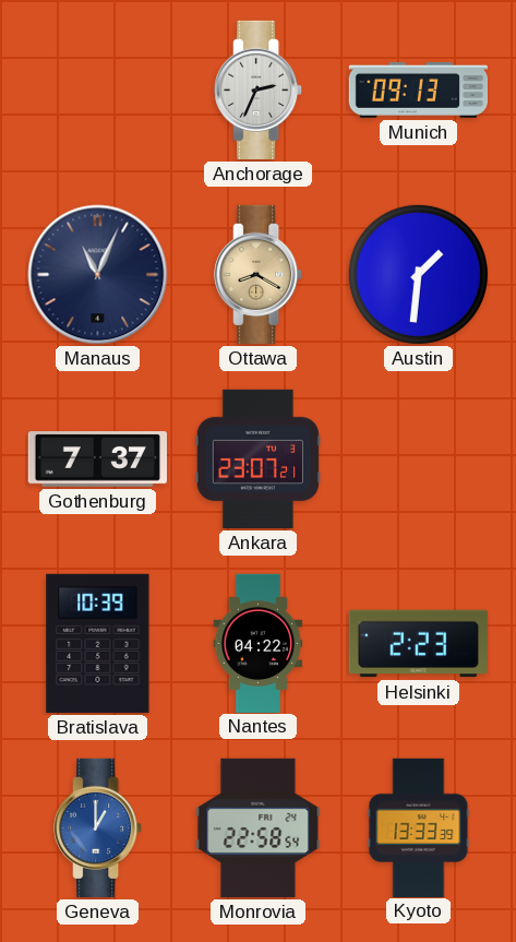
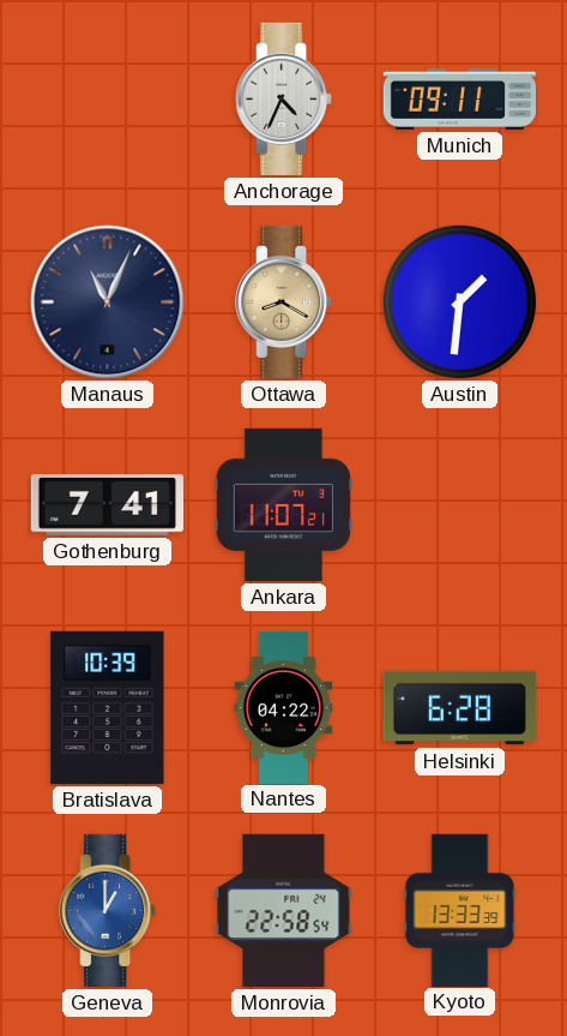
Anchorage: 2:34 -> 4:34
Munich: 09:13 -> 09:11
Gothenburg: 7:37 -> 7:41
Ankara: 23:07 -> 11:07
Helsinki: 2:23 -> 6:28
